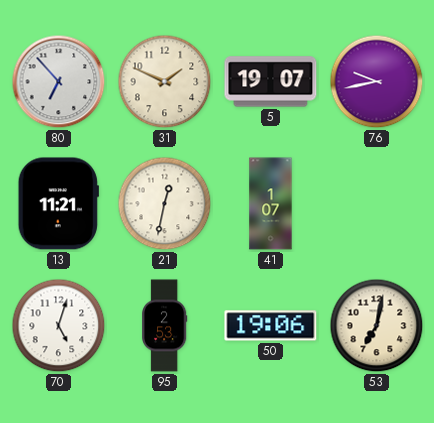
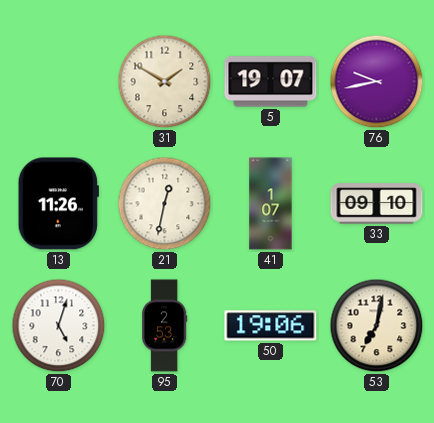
80: 6:53 -> none
31: 1:49 -> 1:50
13: 11:21 -> 11:26
33: none -> 09:10
